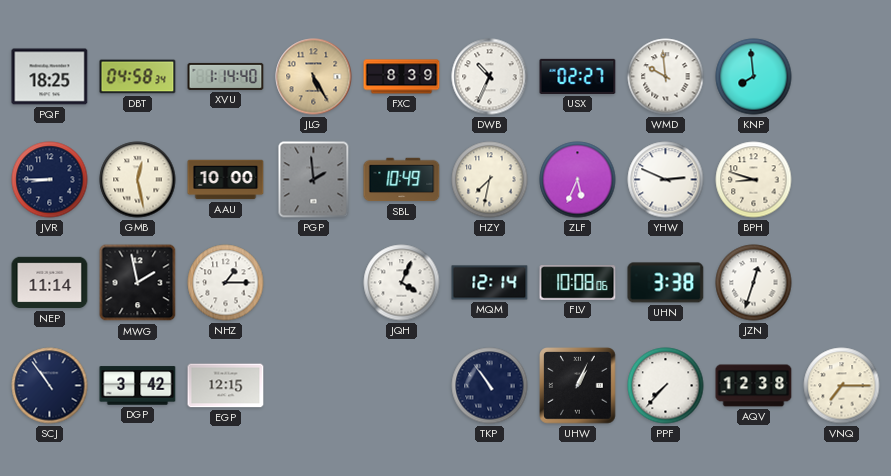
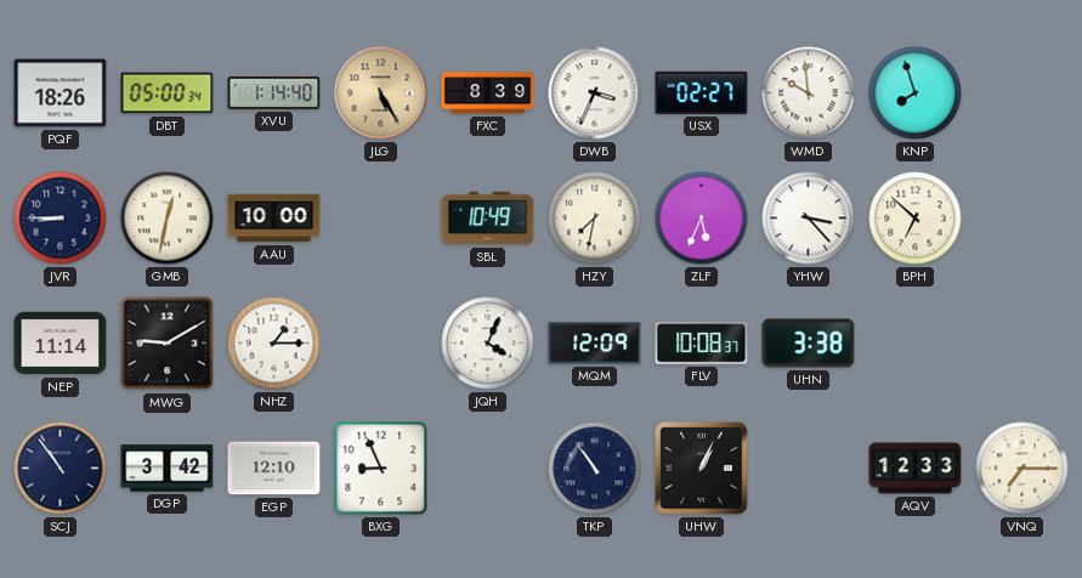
PQF: 18:25 -> 18:26
DBT: 04:58 -> 05:00
DWB: 10:34 -> 3:34
KNP: 7:59 -> 7:57
GMB: 12:28 -> 12:32
PGP: 1:59 -> none
YHW: 2:49 -> 3:23
BPH: 8:48 -> 6:52
MWG: 1:58 -> 9:10
MQM: 12:14 -> 12:09
FLV: 10:08:06 -> 10:08:37
JZN: 12:33 -> none
EGP: 12:15 -> 12:10
BXG: none -> 8:56
PPF: 7:37 -> none
AQV: 12:38 -> 12:33
